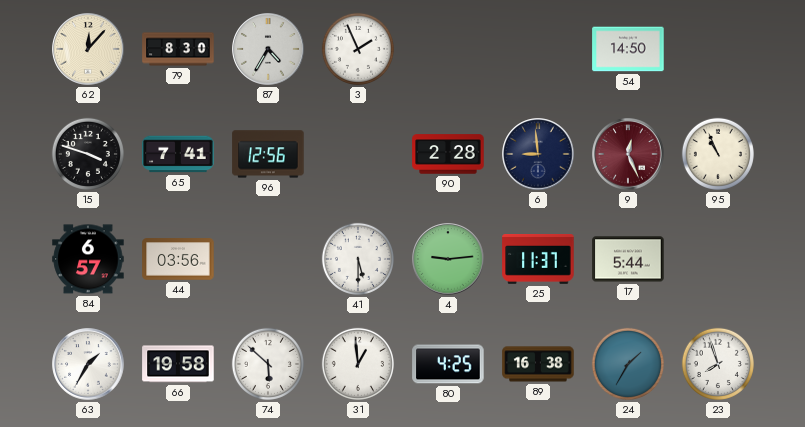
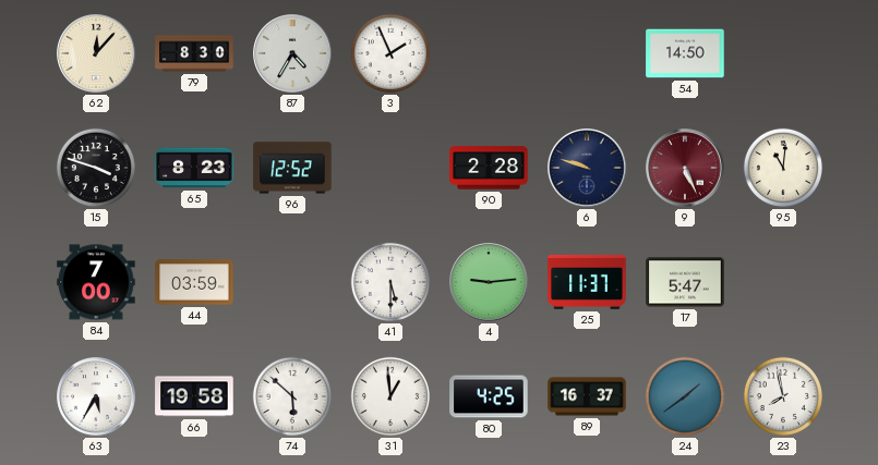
65: 7:41 -> 8:23
96: 12:56 -> 12:52
6: 8:59 -> 9:48
9: 12:26 -> 5:26
95: 10:56 -> 11:01
84: 6:57 -> 7:00
44: 03:56 -> 03:59
17: 5:44 -> 5:47
63: 1:35 -> 5:35
89: 16:38 -> 16:37
24: 1:35 -> 1:39
23: 7:57 -> 7:58
